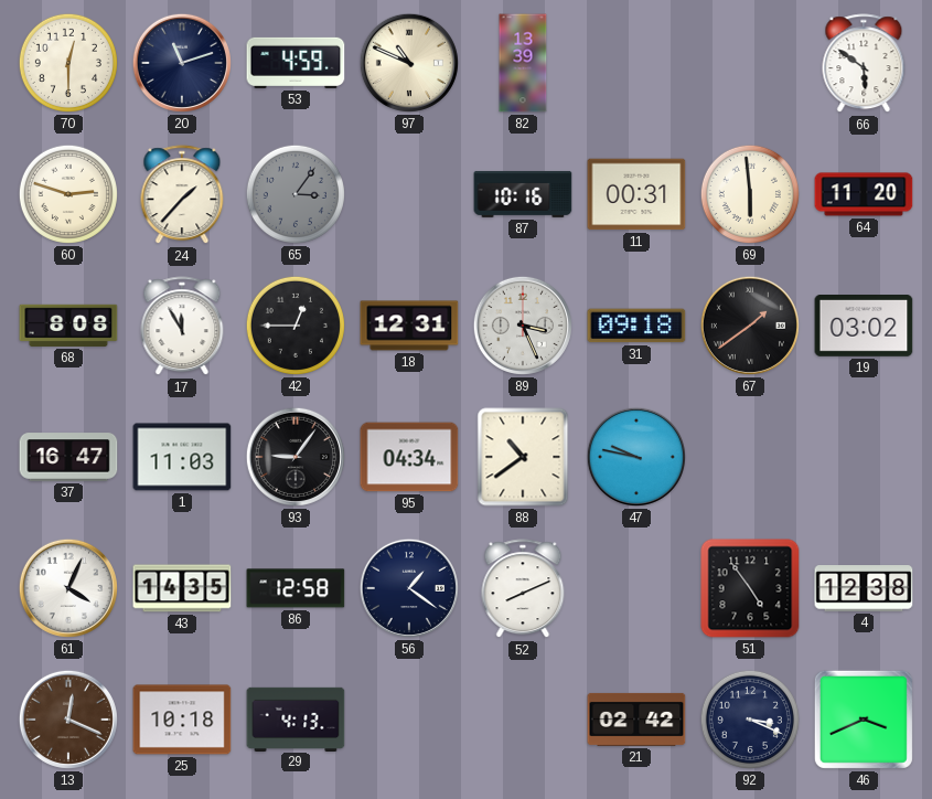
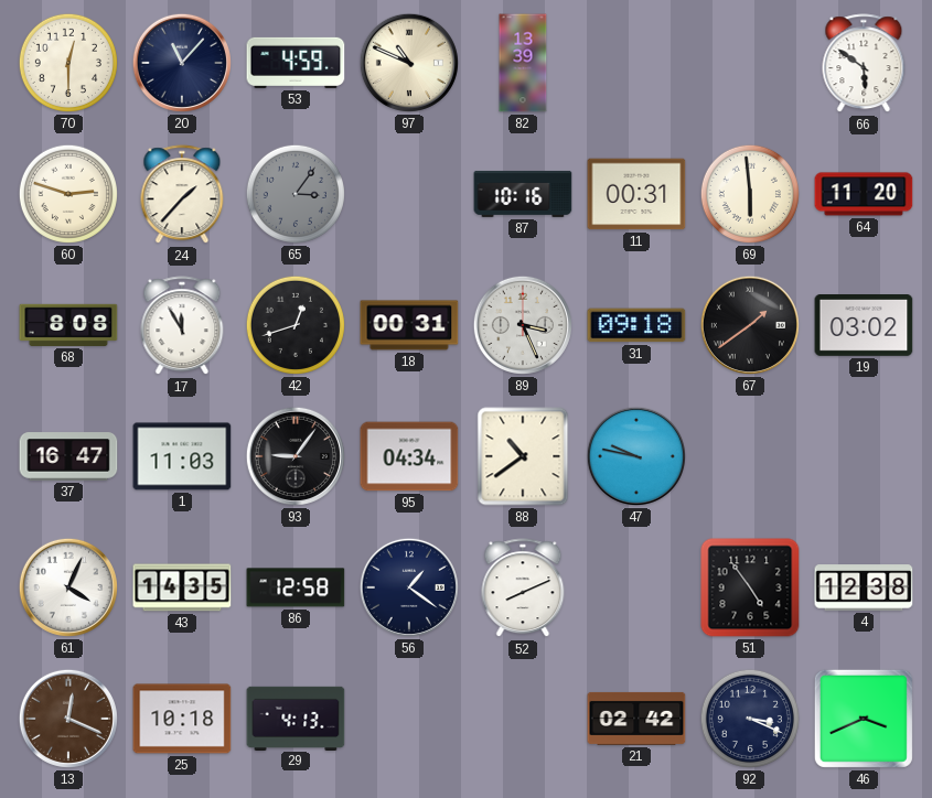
20: 11:12 -> 11:07
42: 12:45 -> 12:42
18: 12:31 -> 00:31
